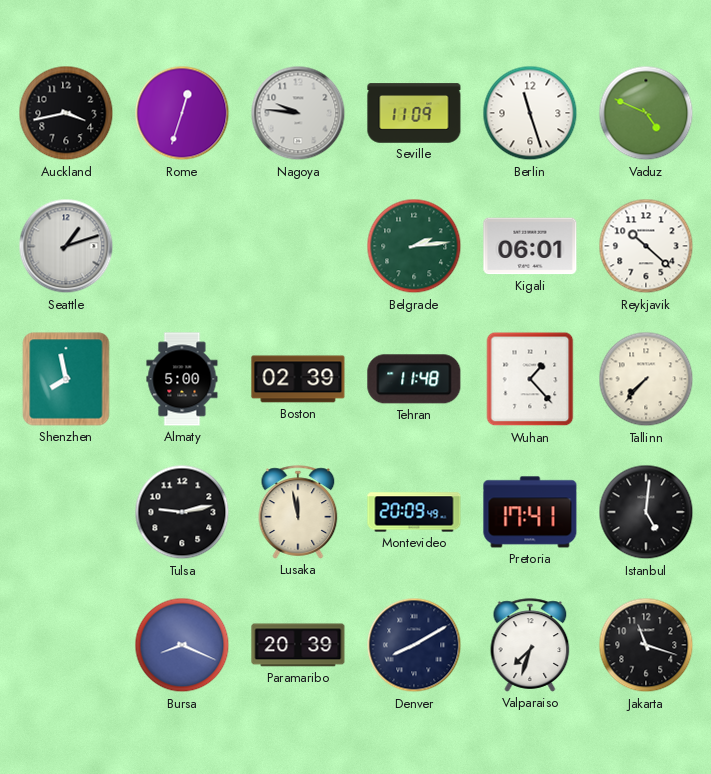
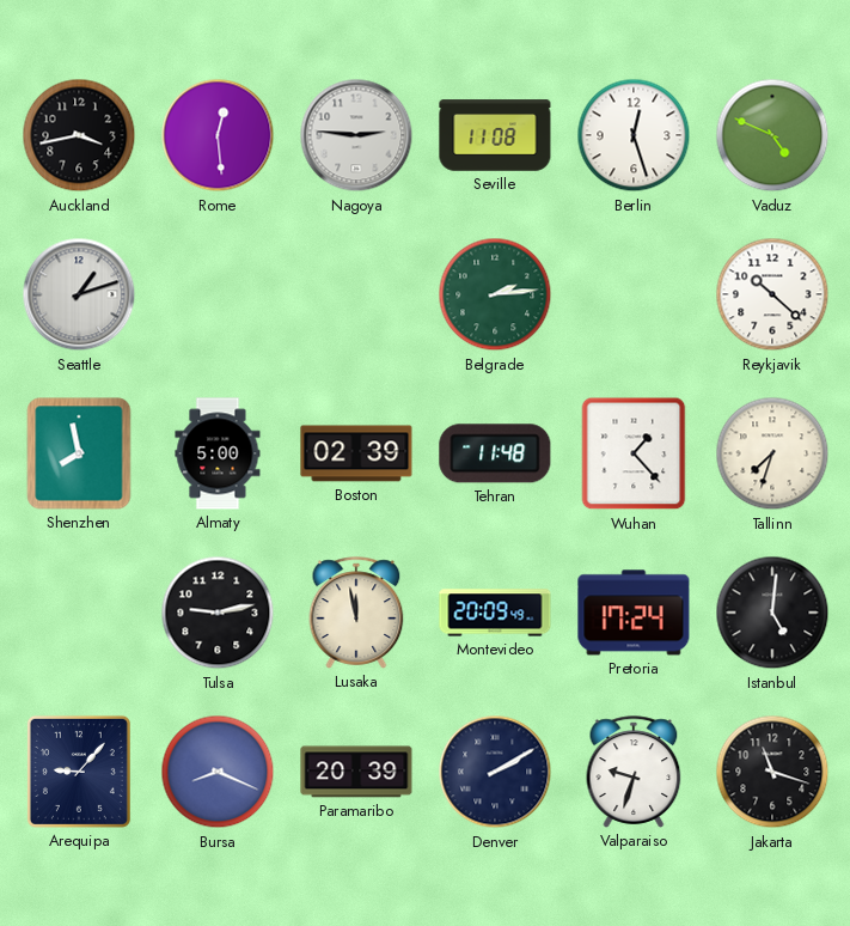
Rome: 12:33 -> 12:29
Nagoya: 9:46 -> 2:46
Seville: 11:09 -> 11:08
Berlin: 11:27 -> 12:27
Kigali: 06:01 -> none
Tallinn: 7:37 -> 7:33
Pretoria: 17:41 -> 17:24
Arequipa: none -> 9:07
Denver: 8:10 -> 2:10
Valparaiso: 7:33 -> 9:33
